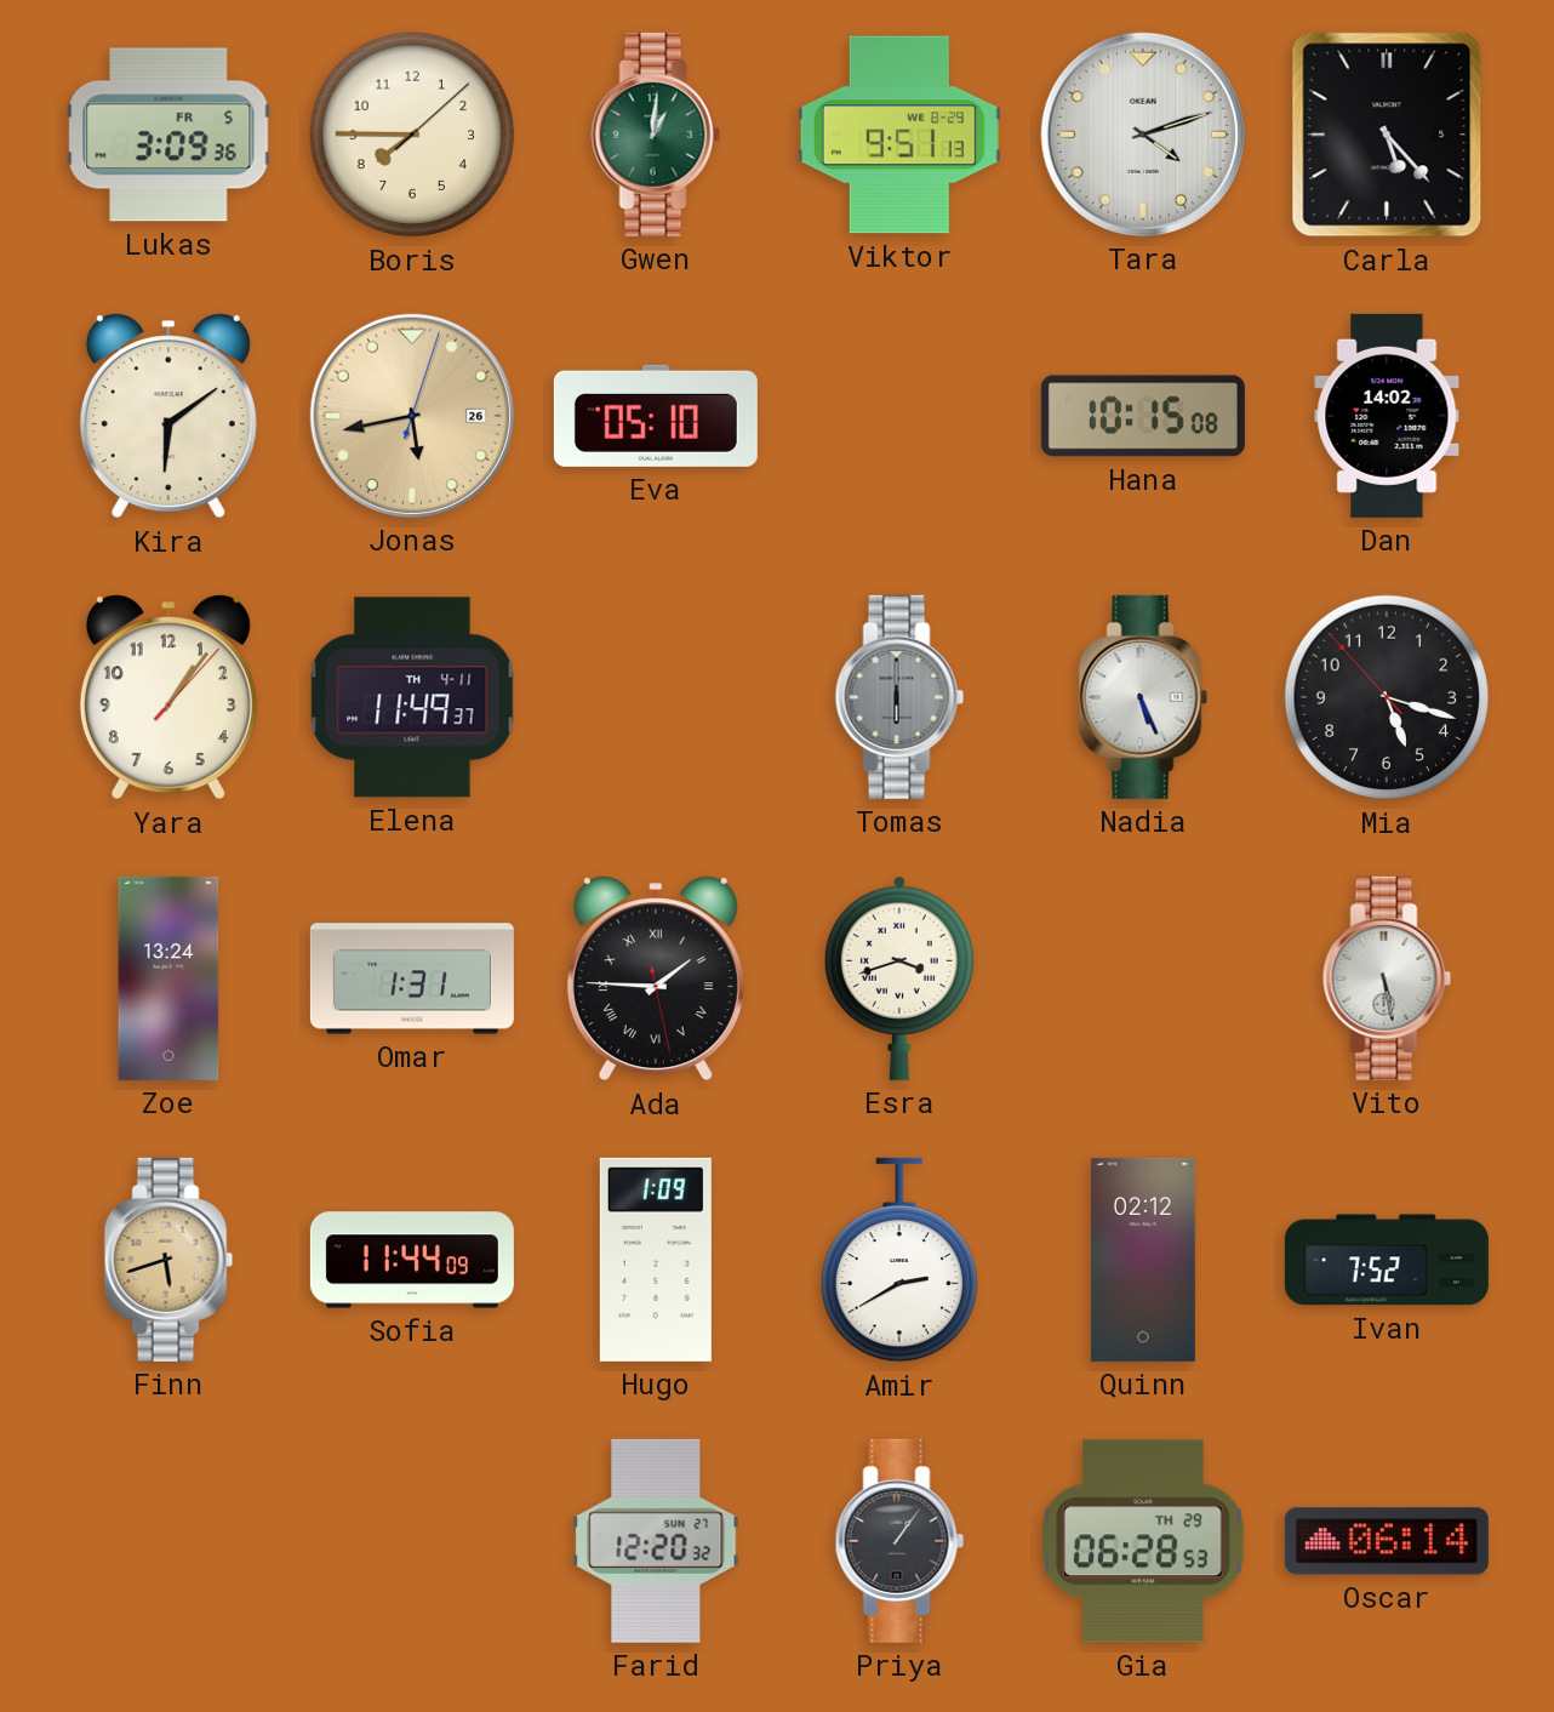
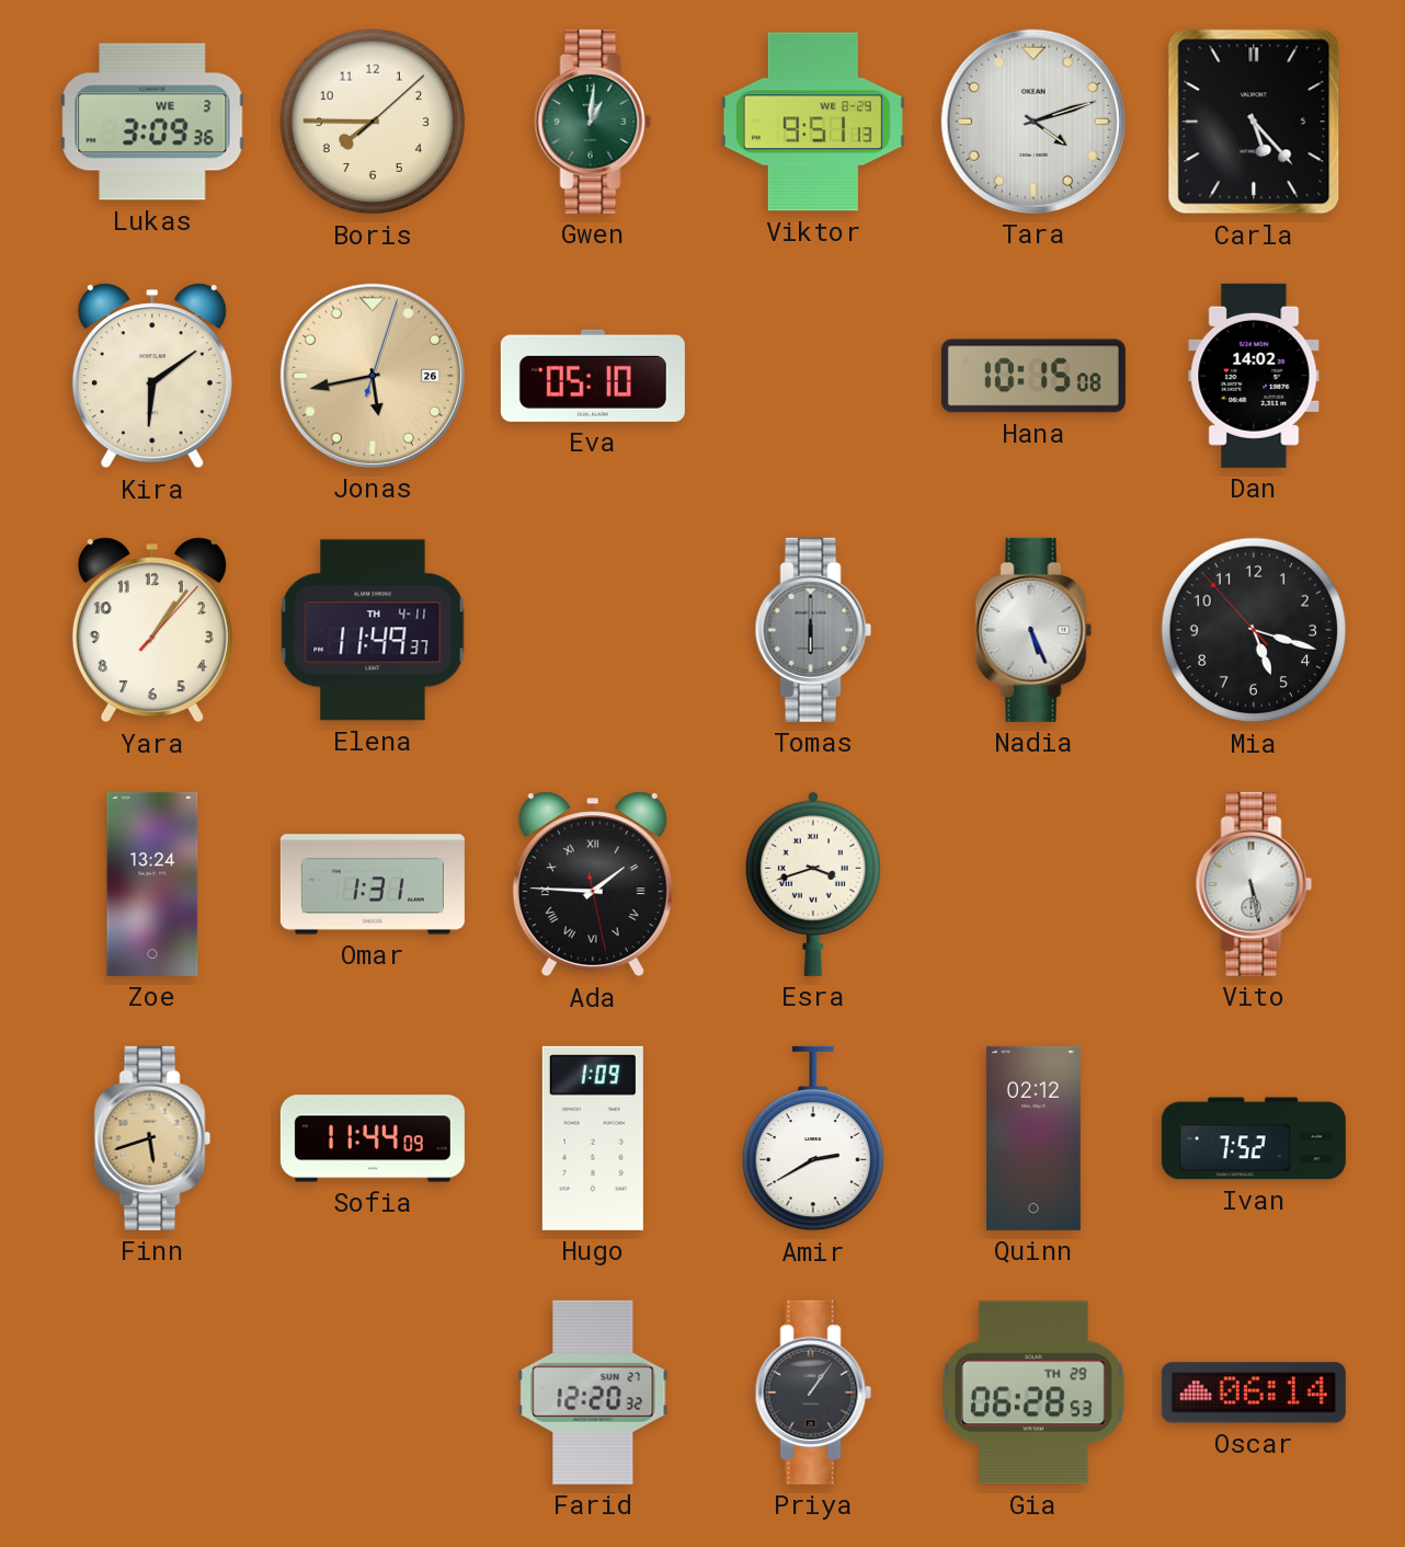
Lukas date: FR 5 -> WE 3
